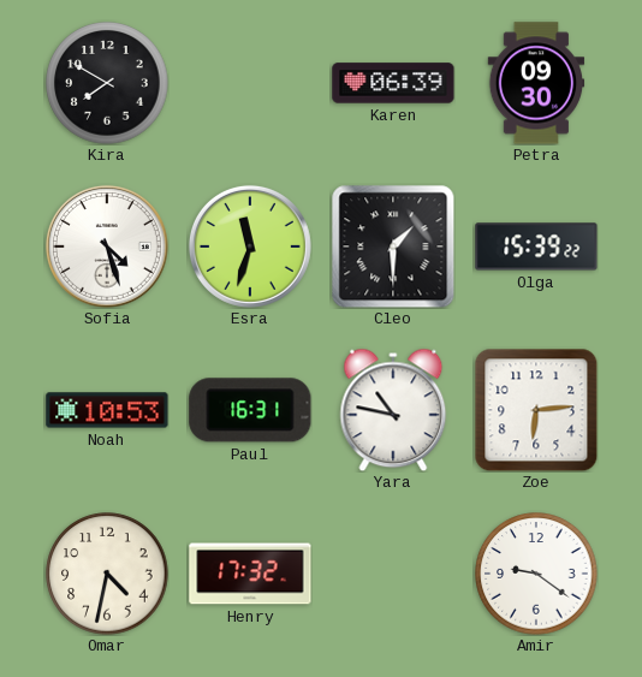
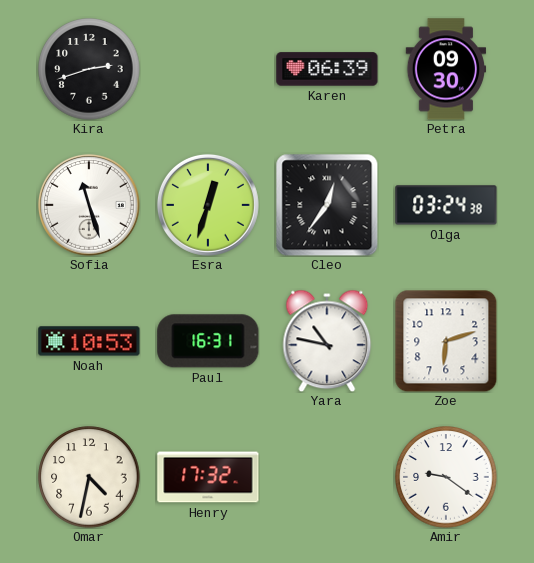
Kira: 7:50 -> 2:42
Sofia: 4:27 -> 11:27
Esra: 11:33 -> 12:33
Cleo: 1:30 -> 12:36
Olga: 15:39 -> 03:24
Zoe: 6:14 -> 6:12
